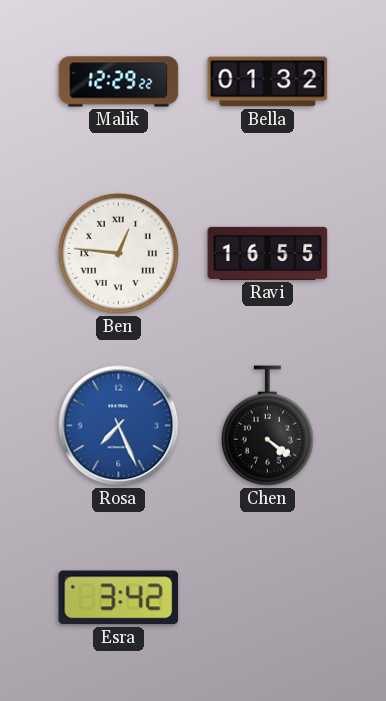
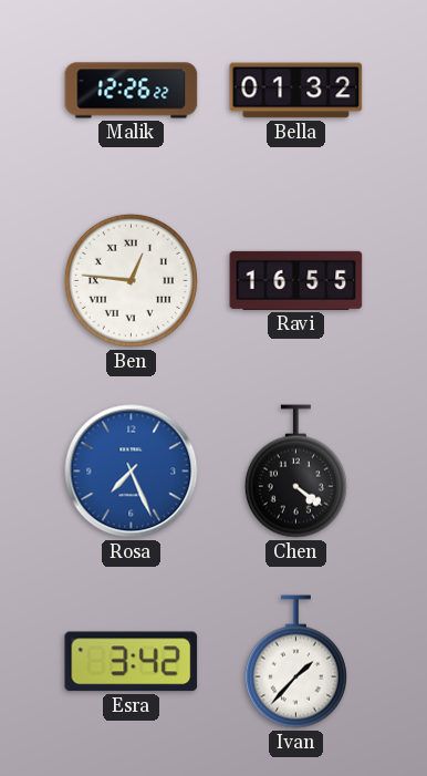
Malik: 12:29 -> 12:26
Ivan: none -> 1:37
